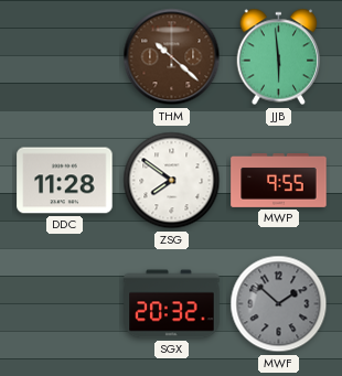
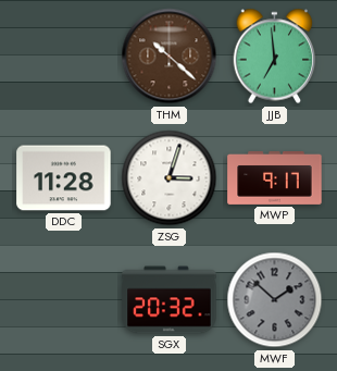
JJB: 5:59 -> 6:59
ZSG: 7:51 -> 3:03
MWP: 9:55 -> 9:17
